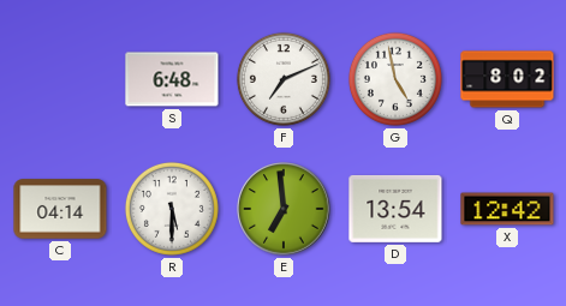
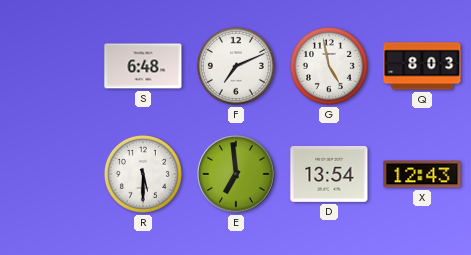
Q: 8:02 -> 8:03
C: 04:14 -> none
X: 12:42 -> 12:43
